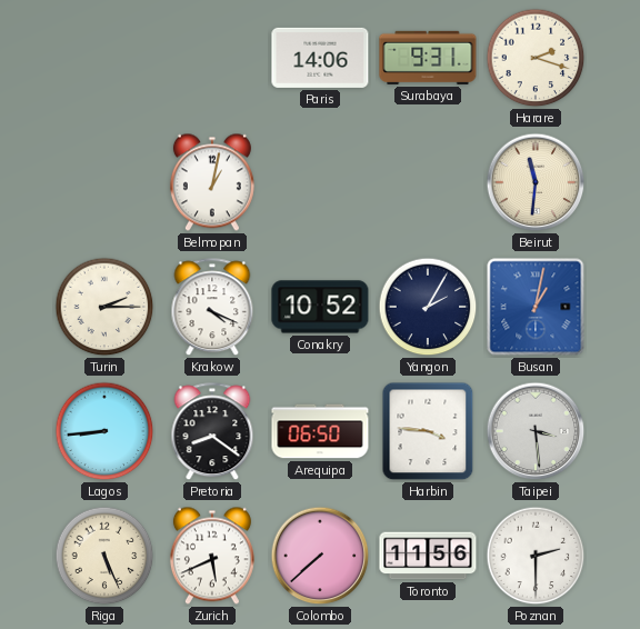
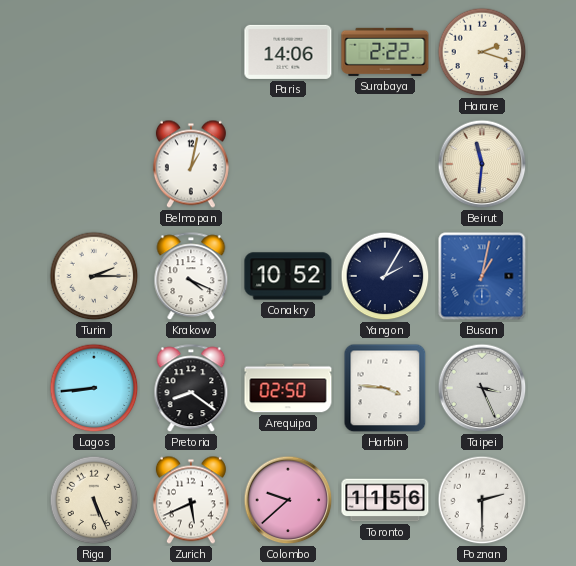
Surabaya: 9:31 -> 2:22
Arequipa: 06:50 -> 02:50
Taipei: 3:29 -> 3:26
Colombo: 7:38 -> 9:38
